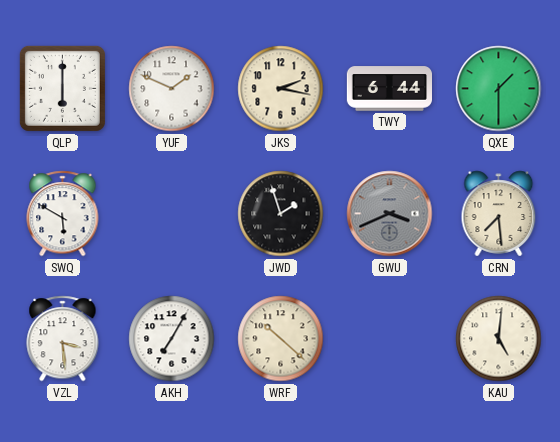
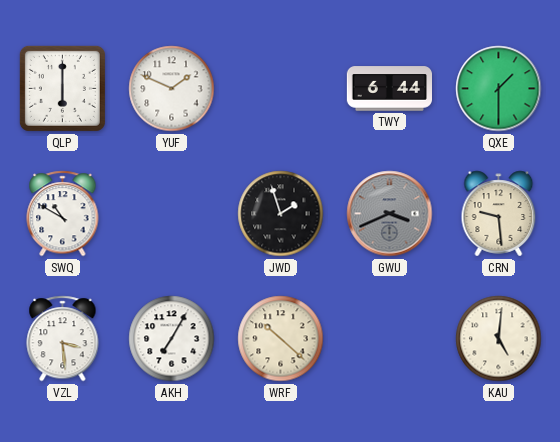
JKS: 2:17 -> none
SWQ: 5:50 -> 10:50
CRN: 7:29 -> 9:29
